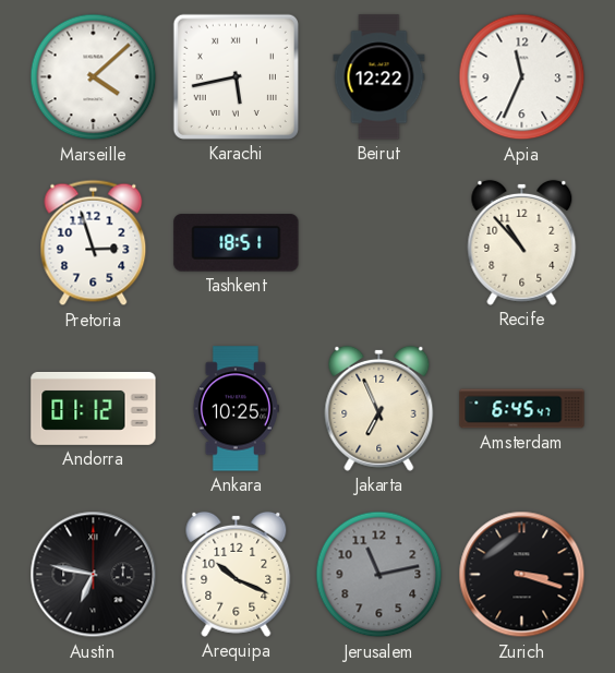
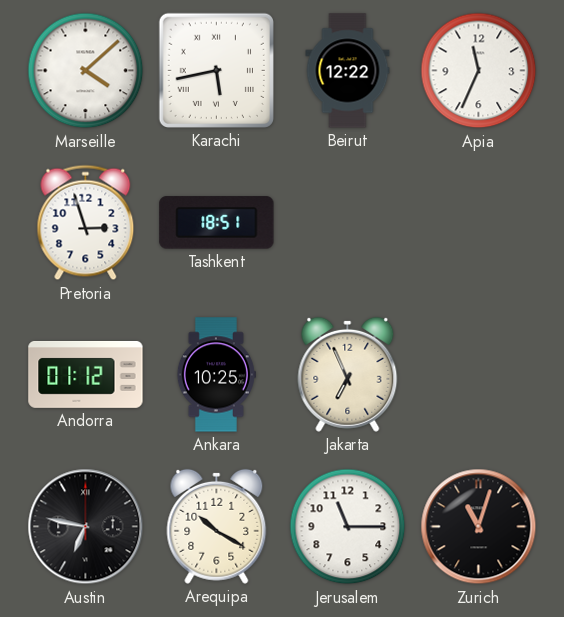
Recife: 10:53 -> none
Amsterdam: 6:45 -> none
Arequipa: 10:19 -> 10:20
Jerusalem: 11:13 -> 11:15
Jerusalem dial: grey -> white
Zurich: 3:18 -> 11:03
